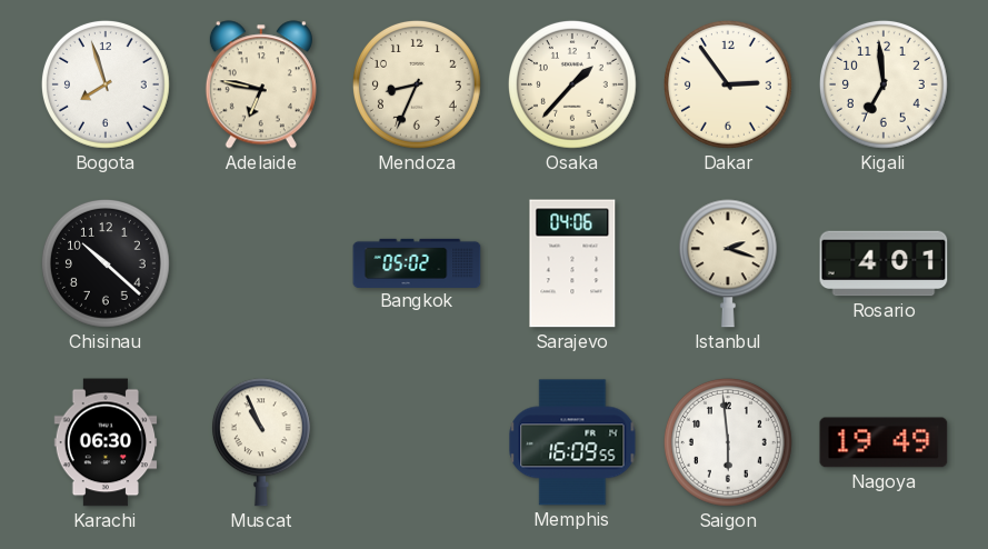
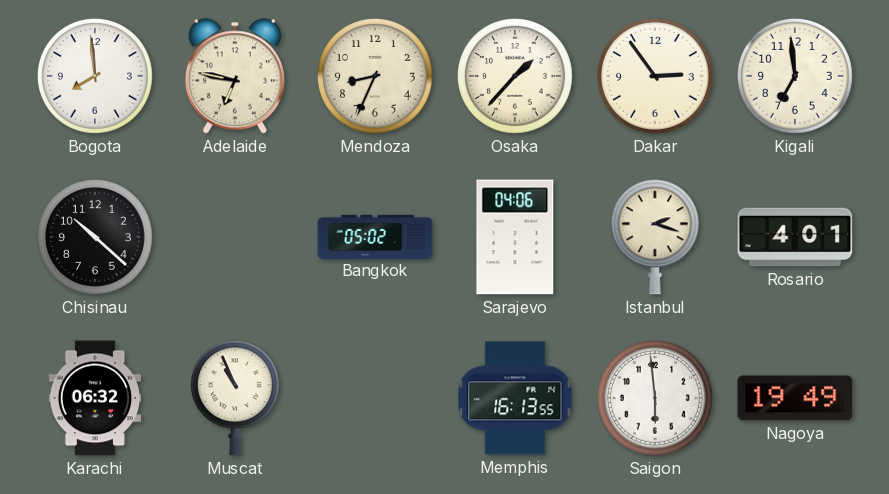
Bogota: 7:57 -> 7:59
Karachi: 06:30 -> 06:32
Memphis: 16:09 -> 16:13
